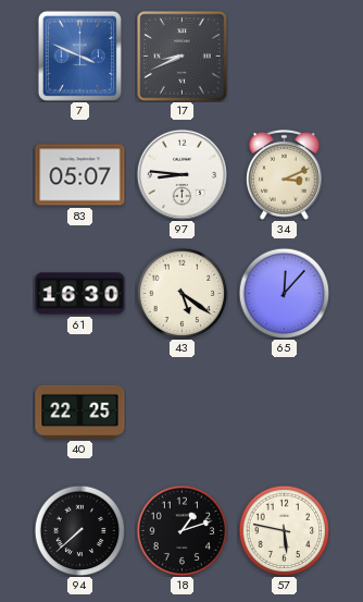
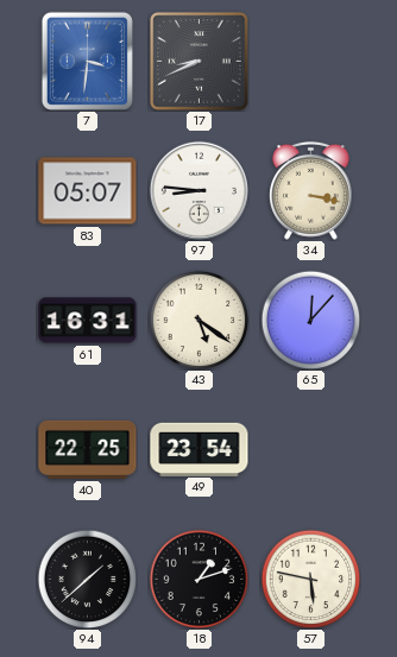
7: 3:49 -> 3:31
34: 3:11 -> 3:17
61: 16:30 -> 16:31
49: none -> 23:54
94: 7:38 -> 1:38
